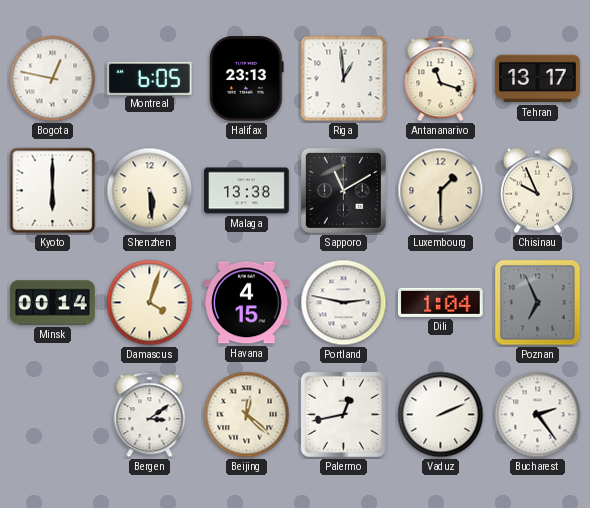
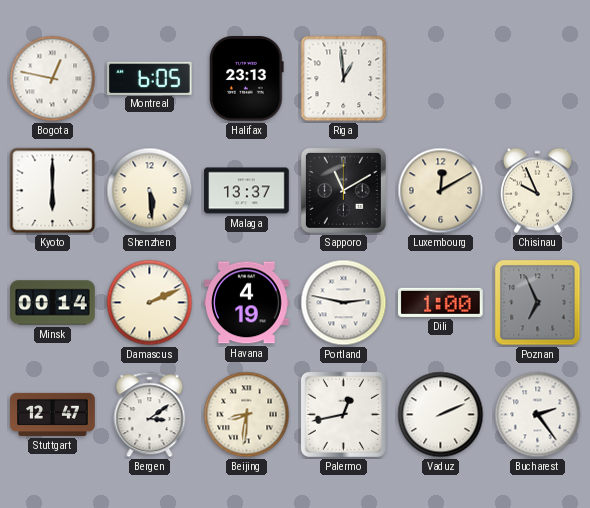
Antananarivo: 11:18 -> none
Tehran: 13:17 -> none
Malaga: 13:38 -> 13:37
Luxembourg: 1:30 -> 12:10
Damascus: 4:03 -> 2:11
Havana: 4:15 -> 4:19
Dili: 1:04 -> 1:00
Stuttgart: none -> 12:47
Beijing: 12:22 -> 8:31
